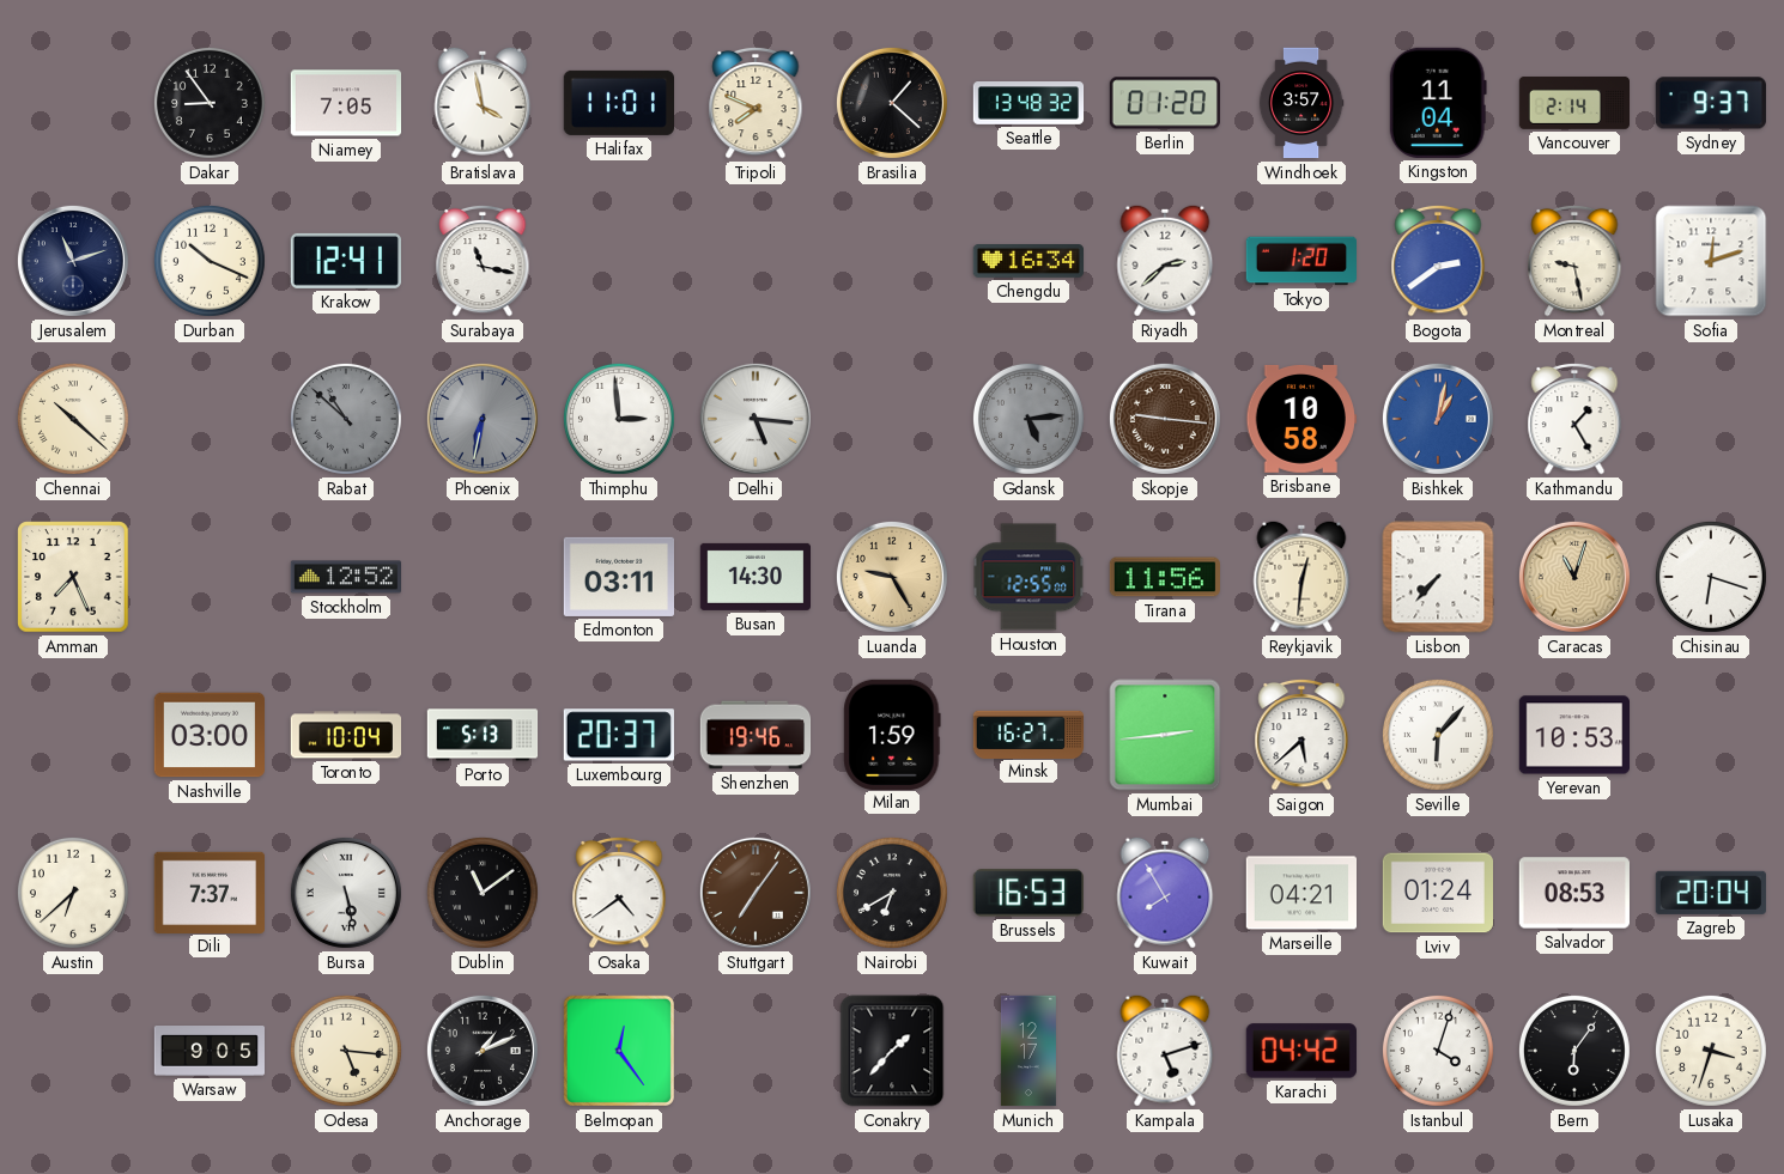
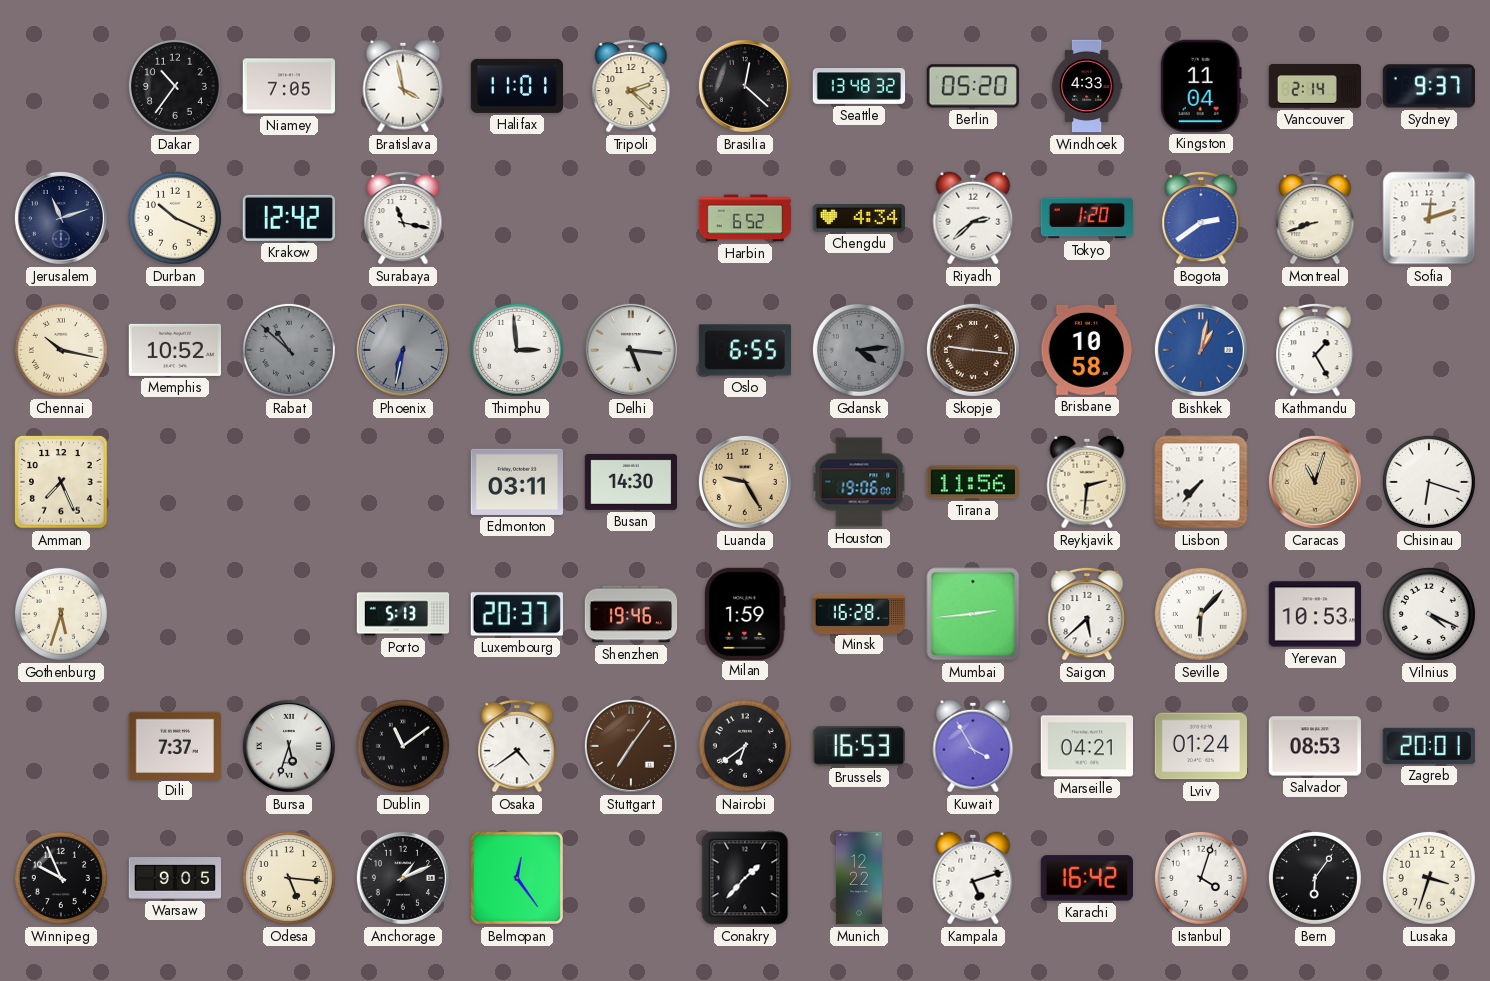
Dakar: 8:54 -> 10:36
Tripoli: 7:49 -> 2:22
Brasilia: 1:22 -> 12:22
Berlin: 01:20 -> 05:20
Windhoek: 3:57 -> 4:33
Krakow: 12:41 -> 12:42
Harbin: none -> 6:52
Chengdu: 16:34 -> 4:34
Montreal: 9:28 -> 8:42
Chennai: 10:22 -> 10:17
Memphis: none -> 10:52
Oslo: none -> 6:55
Gdansk: 5:14 -> 4:14
Stockholm: 12:52 -> none
Houston: 12:55 -> 19:06
Reykjavik: 12:31 -> 2:31
Gothenburg: none -> 5:33
Nashville: 03:00 -> none
Toronto: 10:04 -> none
Minsk: 16:27 -> 16:28
Vilnius: none -> 4:19
Austin: 6:38 -> none
Bursa: 5:28 -> 5:33
Nairobi: 6:40 -> 6:39
Kuwait: 7:55 -> 3:55
Zagreb: 20:04 -> 20:01
Winnipeg: none -> 9:56
Munich: 12:17 -> 12:22
Karachi: 04:42 -> 16:42
